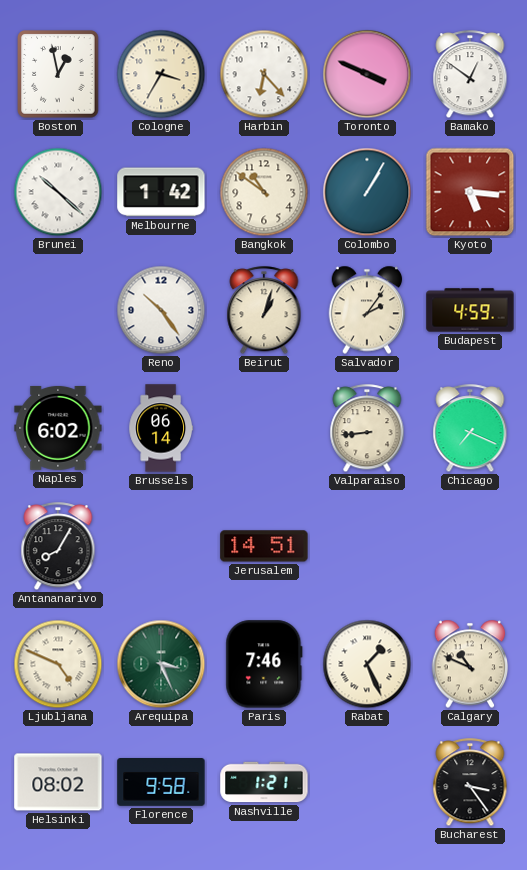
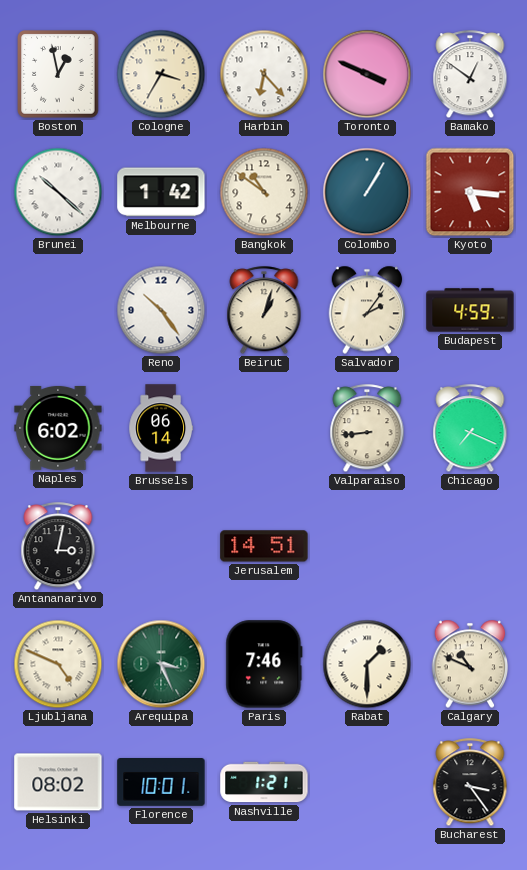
Antananarivo: 8:05 -> 3:02
Rabat: 1:26 -> 1:30
Florence: 9:58 -> 10:01
